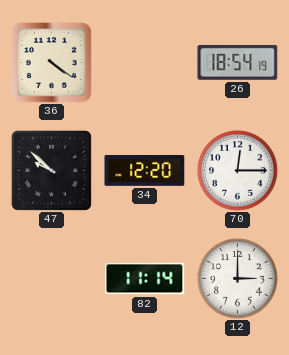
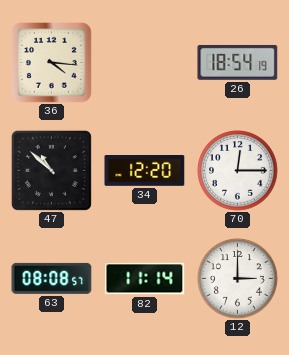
36: 4:21 -> 4:16
47: 9:52 -> 10:52
63: none -> 08:08
